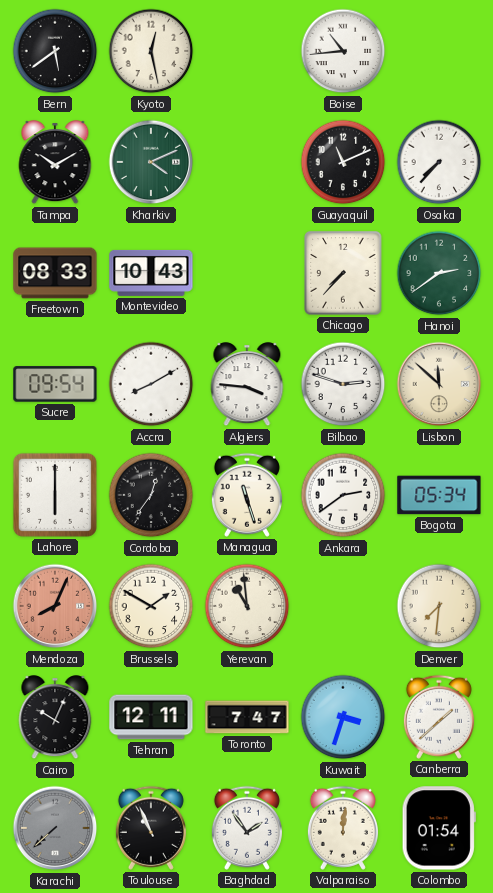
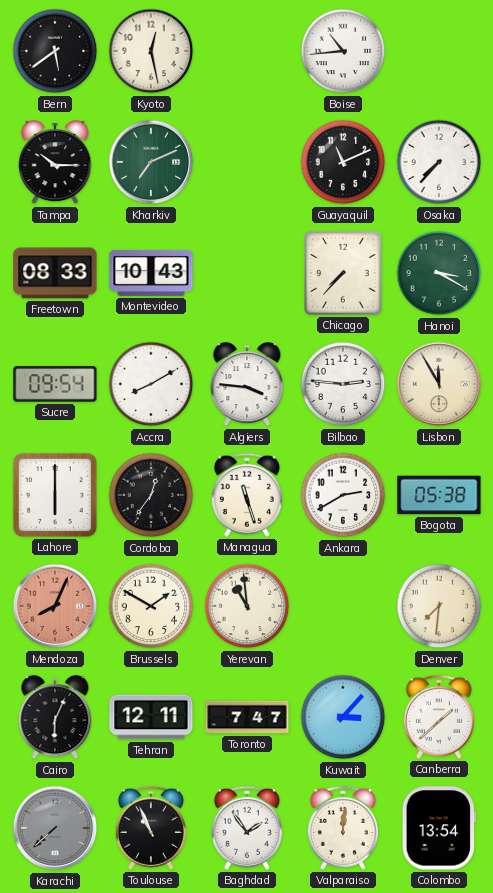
Tampa: 10:10 -> 10:15
Kharkiv: 4:11 -> 7:11
Hanoi: 2:39 -> 3:20
Bilbao: 2:48 -> 2:46
Lisbon: 11:52 -> 11:55
Ankara: 2:39 -> 2:40
Bogota: 05:34 -> 05:38
Cairo: 10:04 -> 6:04
Kuwait: 3:33 -> 3:07
Colombo: 01:54 -> 13:54
